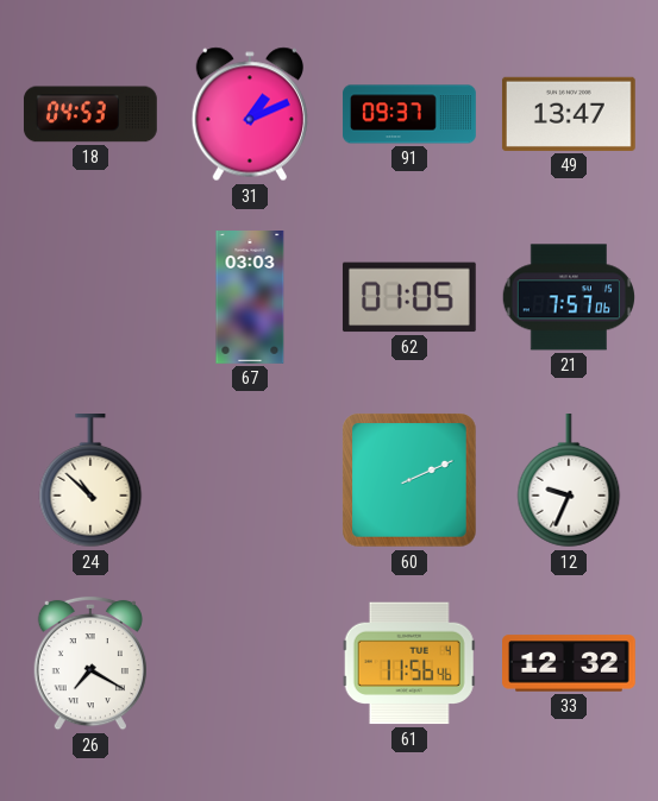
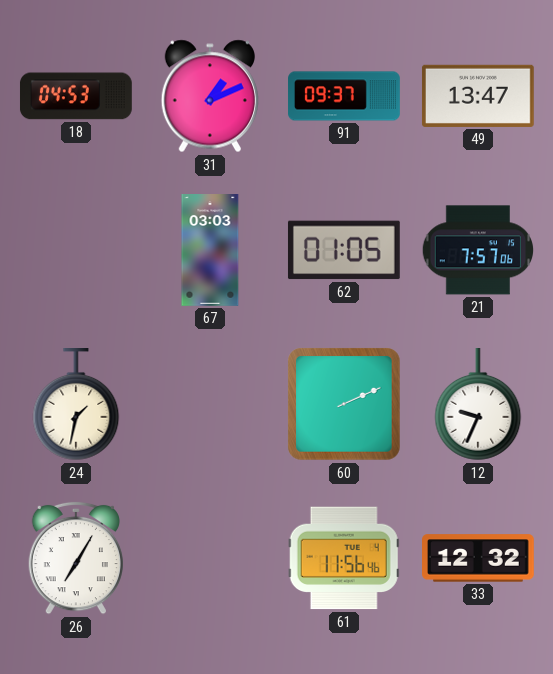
24: 10:52 -> 1:32
26: 7:20 -> 7:05
